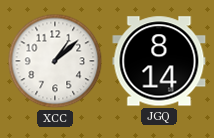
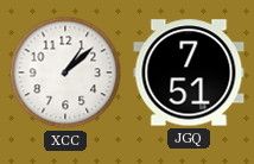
JGQ: 8:14 -> 7:51
